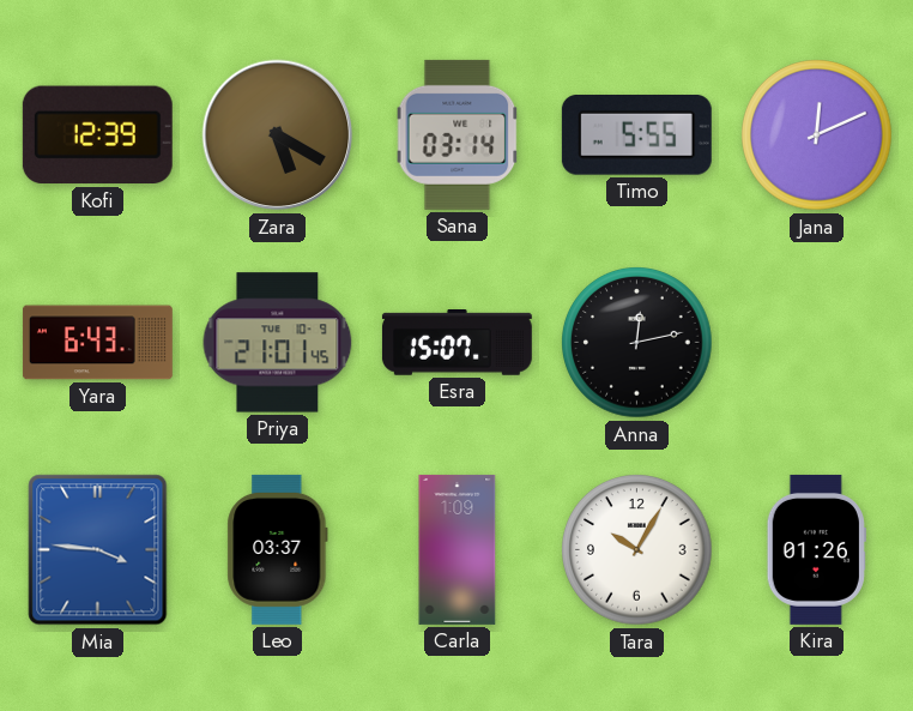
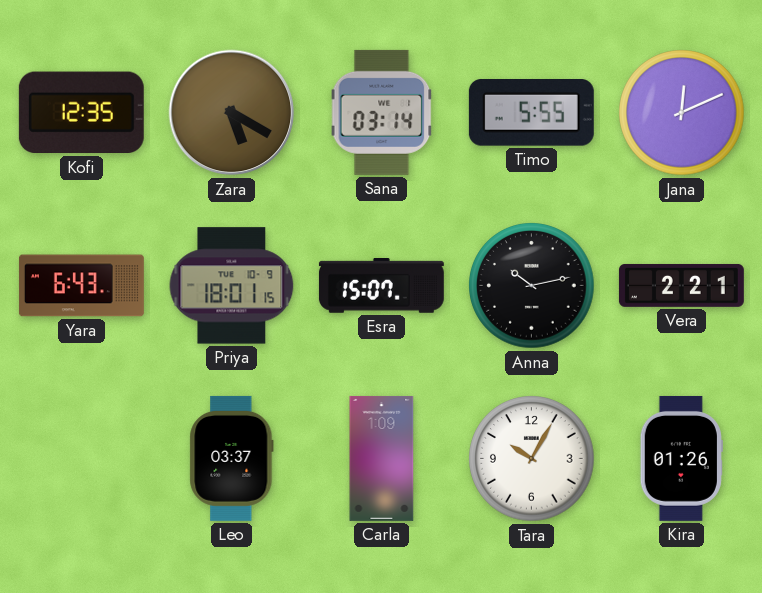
Kofi: 12:39 -> 12:35
Priya: 21:01 -> 18:01
Anna: 12:13 -> 10:13
Vera: none -> 2:21
Mia: 3:46 -> none
